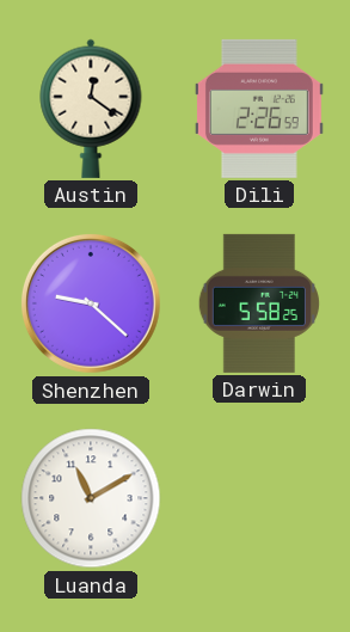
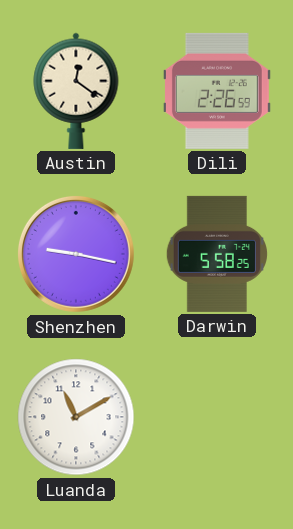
Shenzhen: 9:22 -> 9:17
